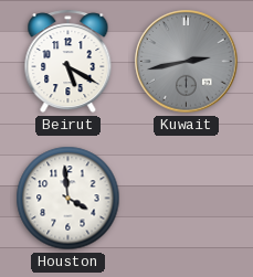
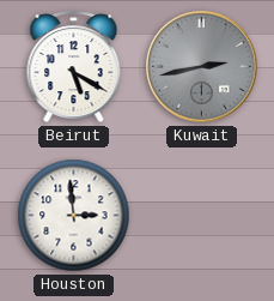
Houston: 3:59 -> 2:59
